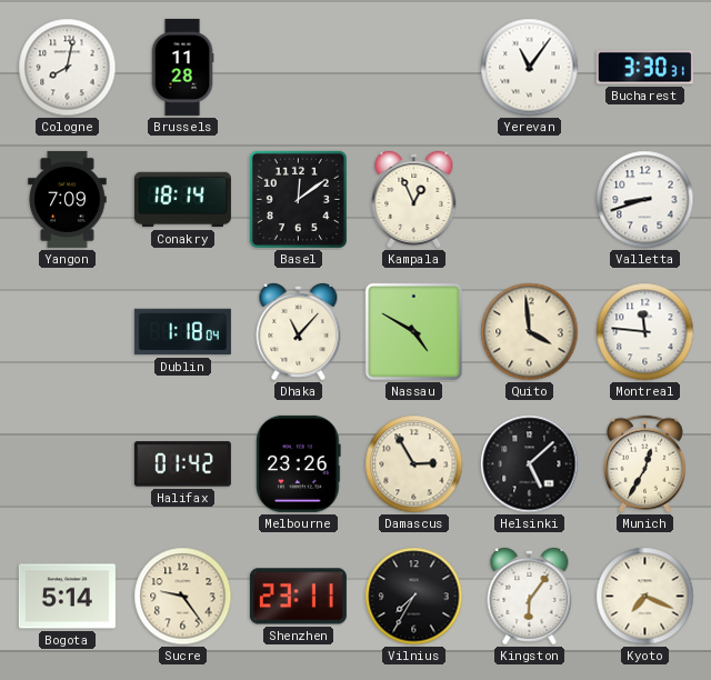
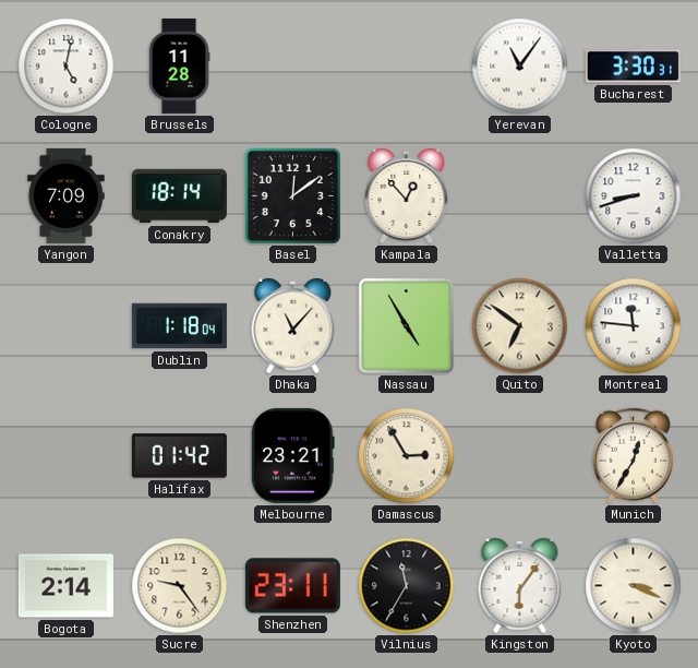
Cologne: 8:02 -> 5:02
Kampala: 12:56 -> 12:53
Nassau: 4:50 -> 4:55
Quito: 3:59 -> 6:51
Melbourne: 23:26 -> 23:21
Helsinki: 5:08 -> none
Bogota: 5:14 -> 2:14
Vilnius: 7:35 -> 11:35
Kyoto: 7:19 -> 3:19
